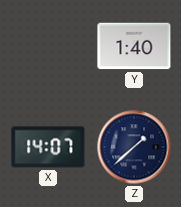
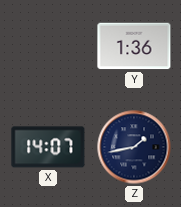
Y: 1:40 -> 1:36
Z: 1:38 -> 1:43
